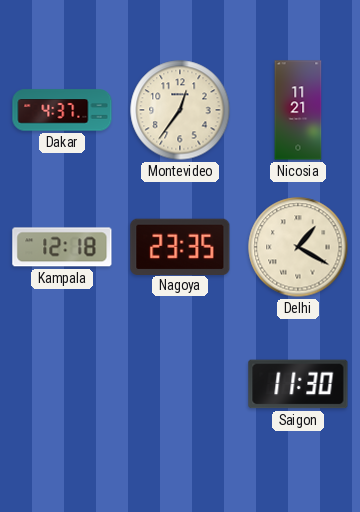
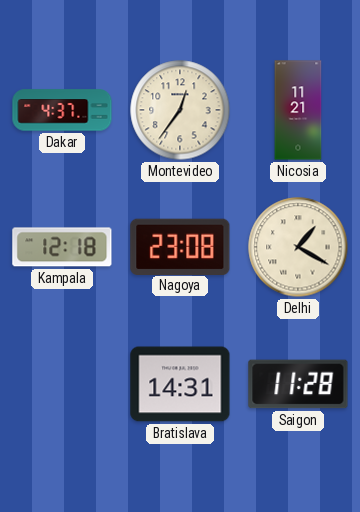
Nagoya: 23:35 -> 23:08
Bratislava: none -> 14:31
Saigon: 11:30 -> 11:28
